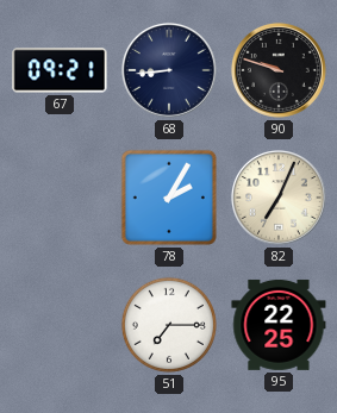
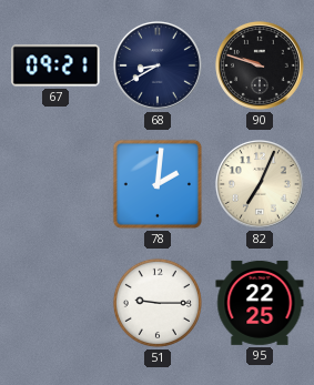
68: 8:44 -> 8:40
78: 2:05 -> 2:01
51: 7:15 -> 9:15
